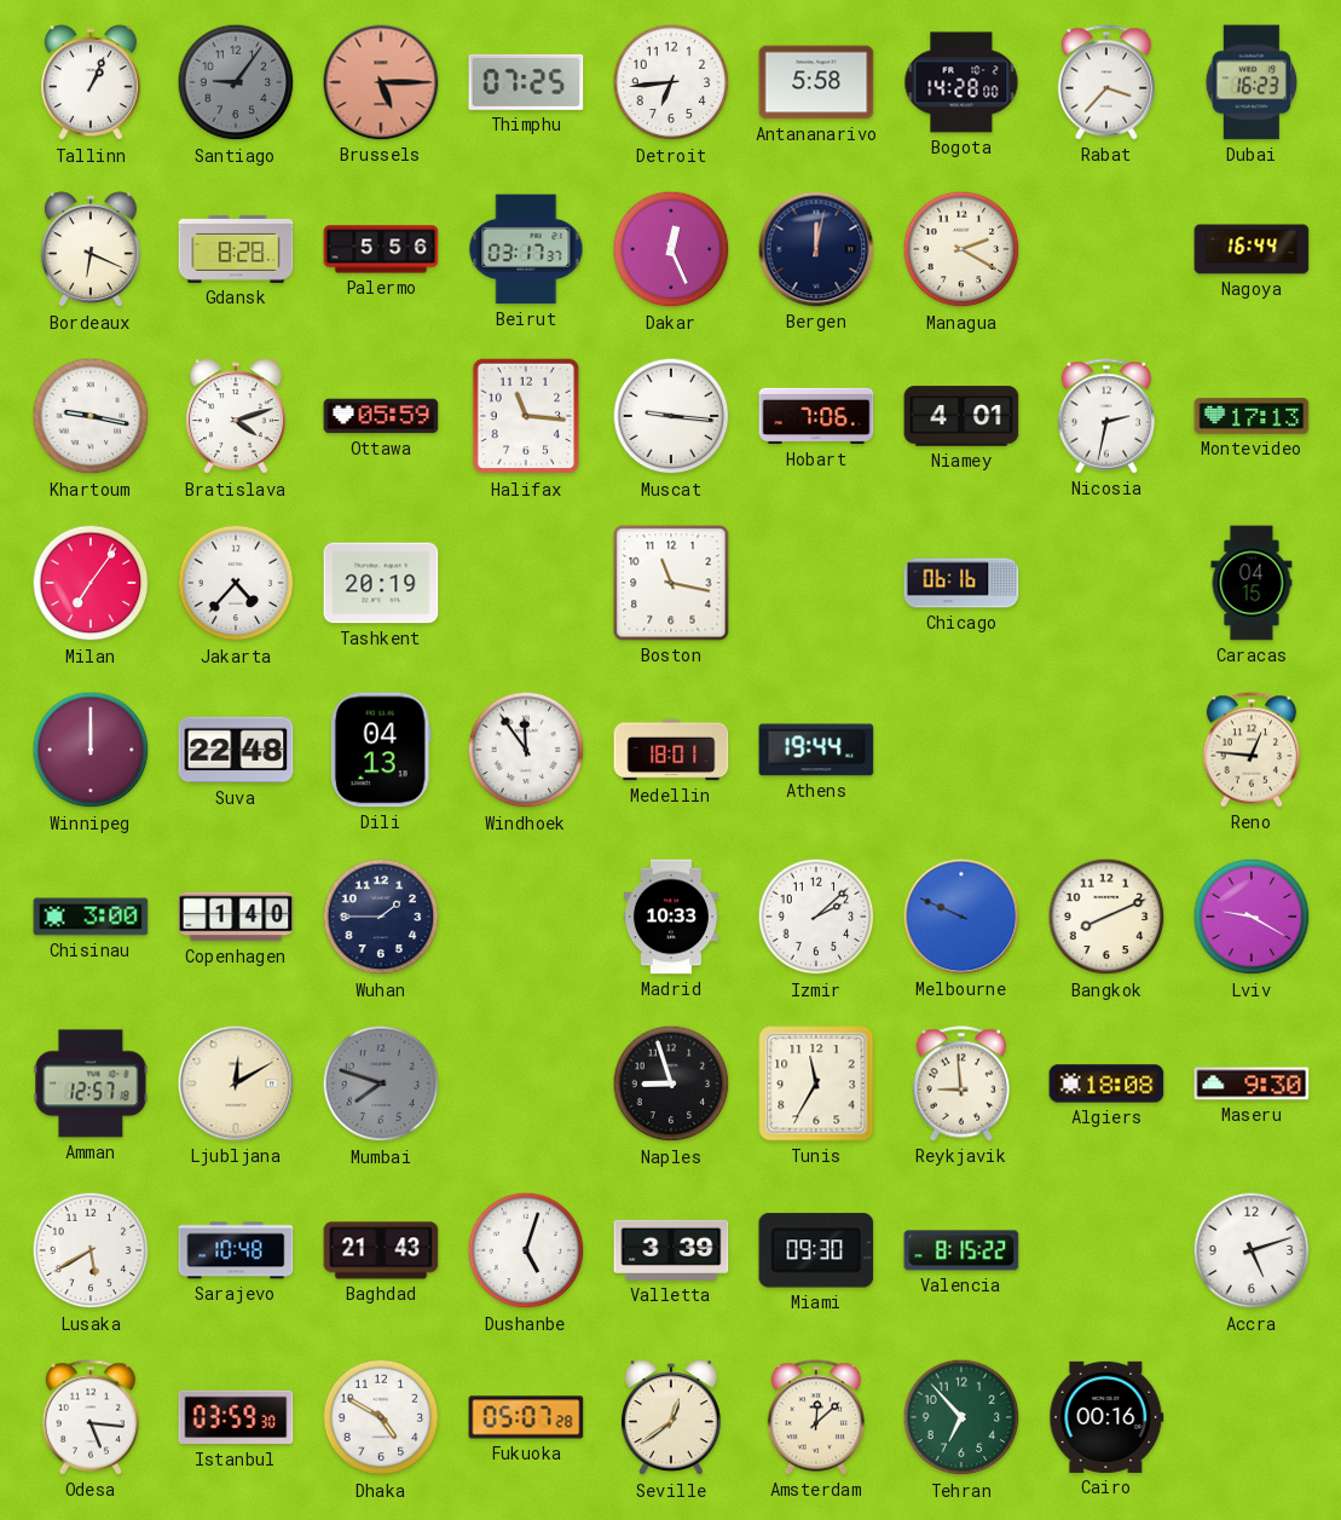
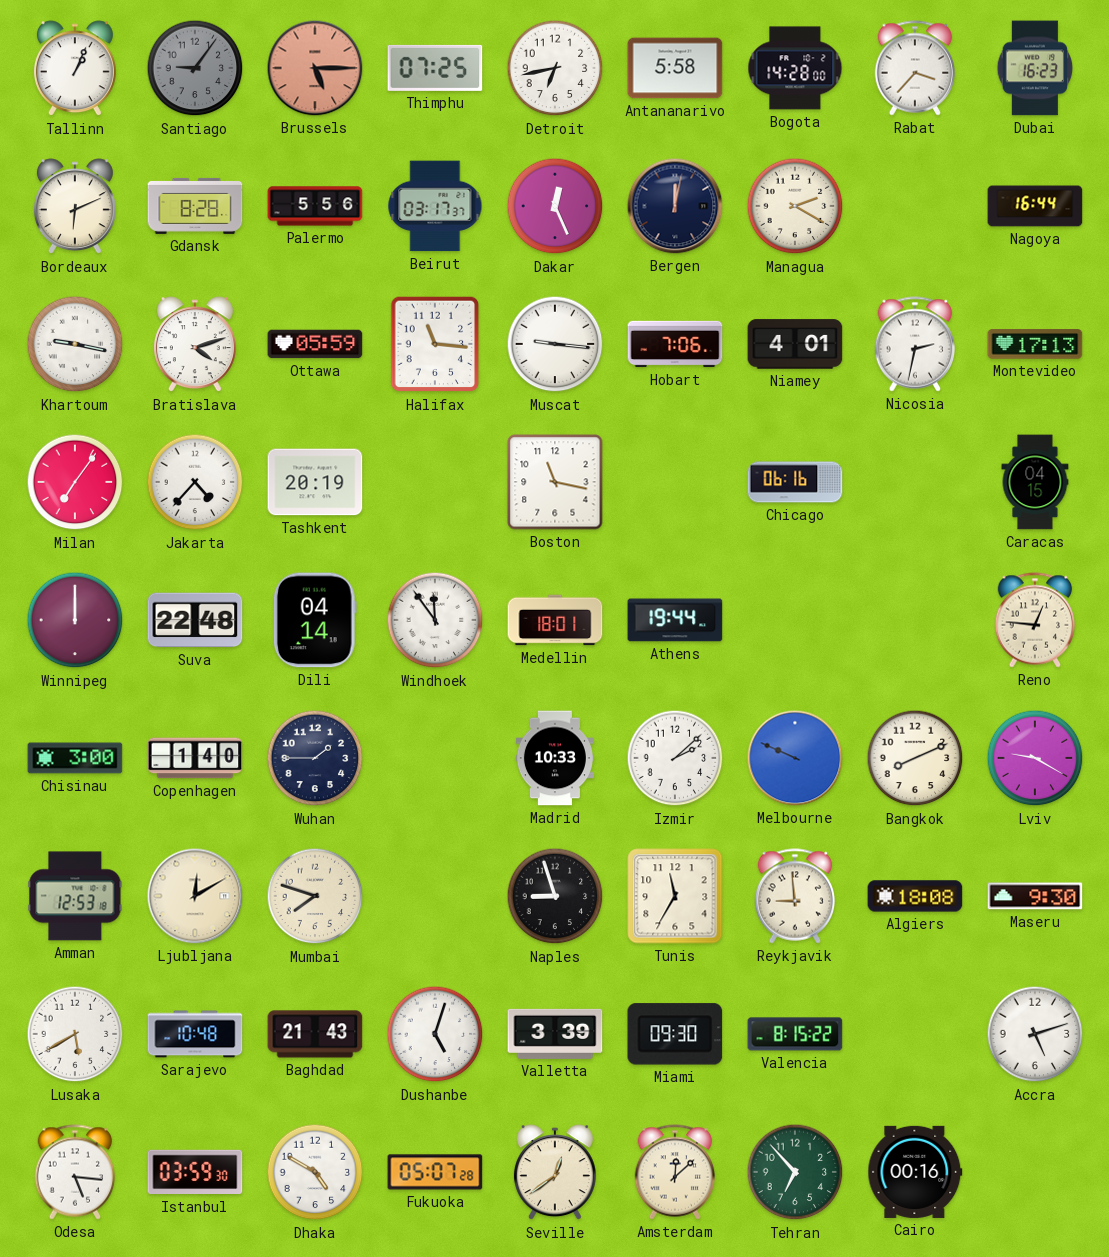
Detroit: 6:44 -> 6:43
Bordeaux: 6:19 -> 6:11
Dili: 04:13 -> 04:14
Amman: 12:57 -> 12:53
Mumbai dial: grey -> cream
